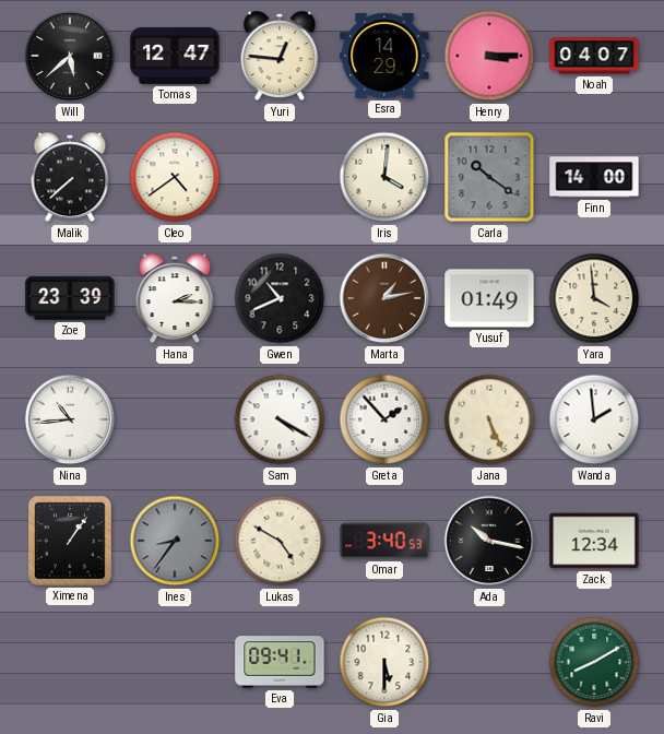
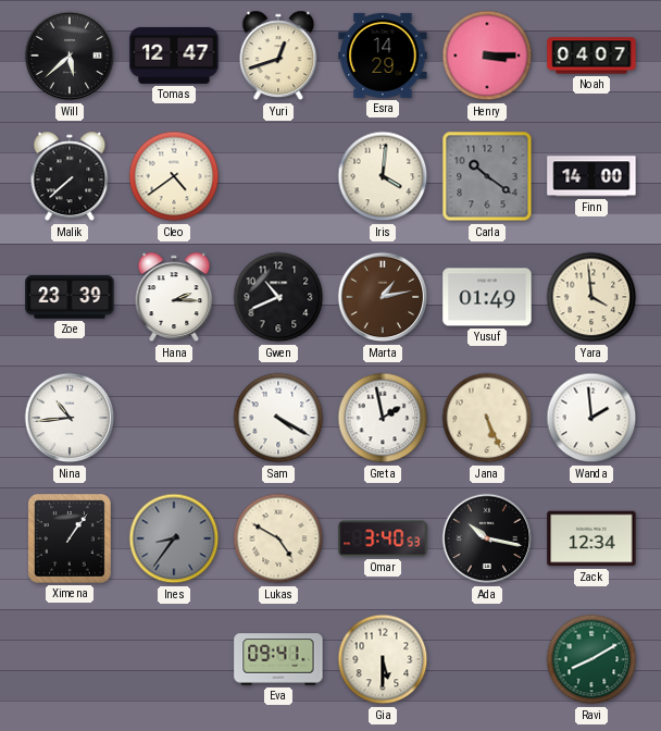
Yuri: 12:46 -> 12:42
Greta: 1:53 -> 1:58
